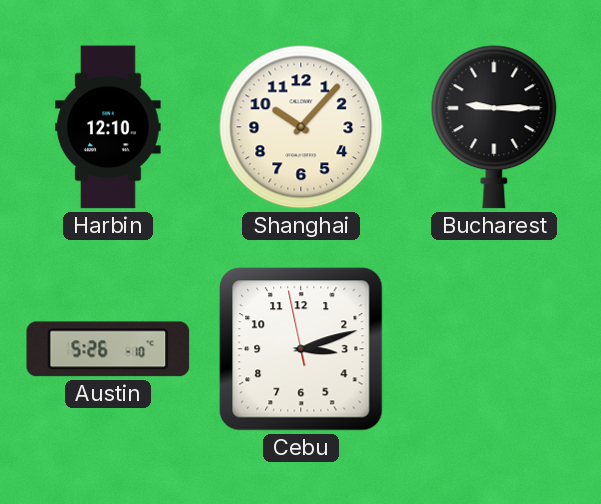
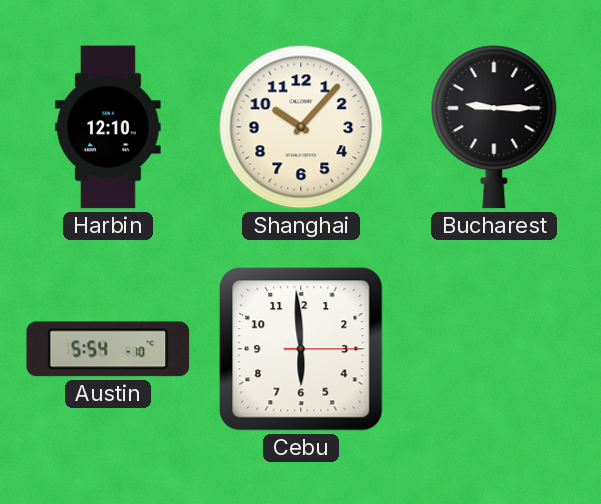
Austin: 5:26 -> 5:54
Cebu: 3:11 -> 5:59
